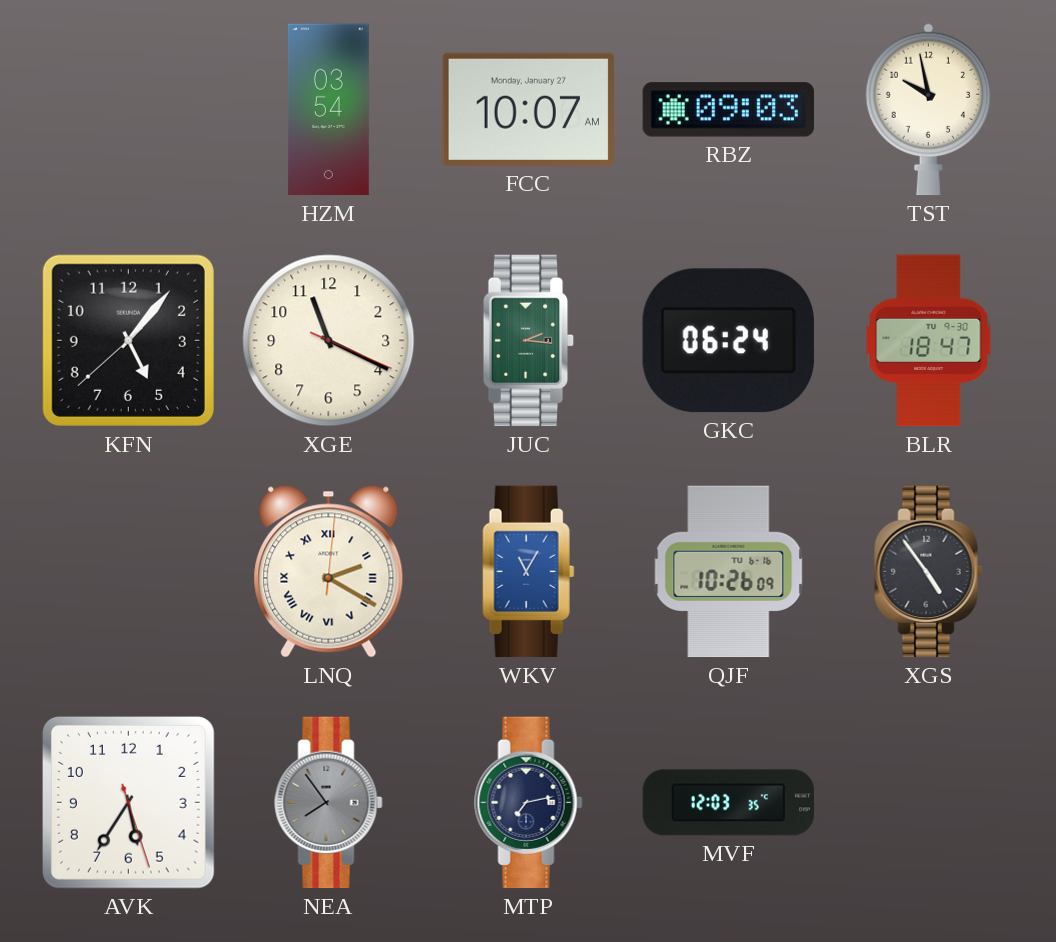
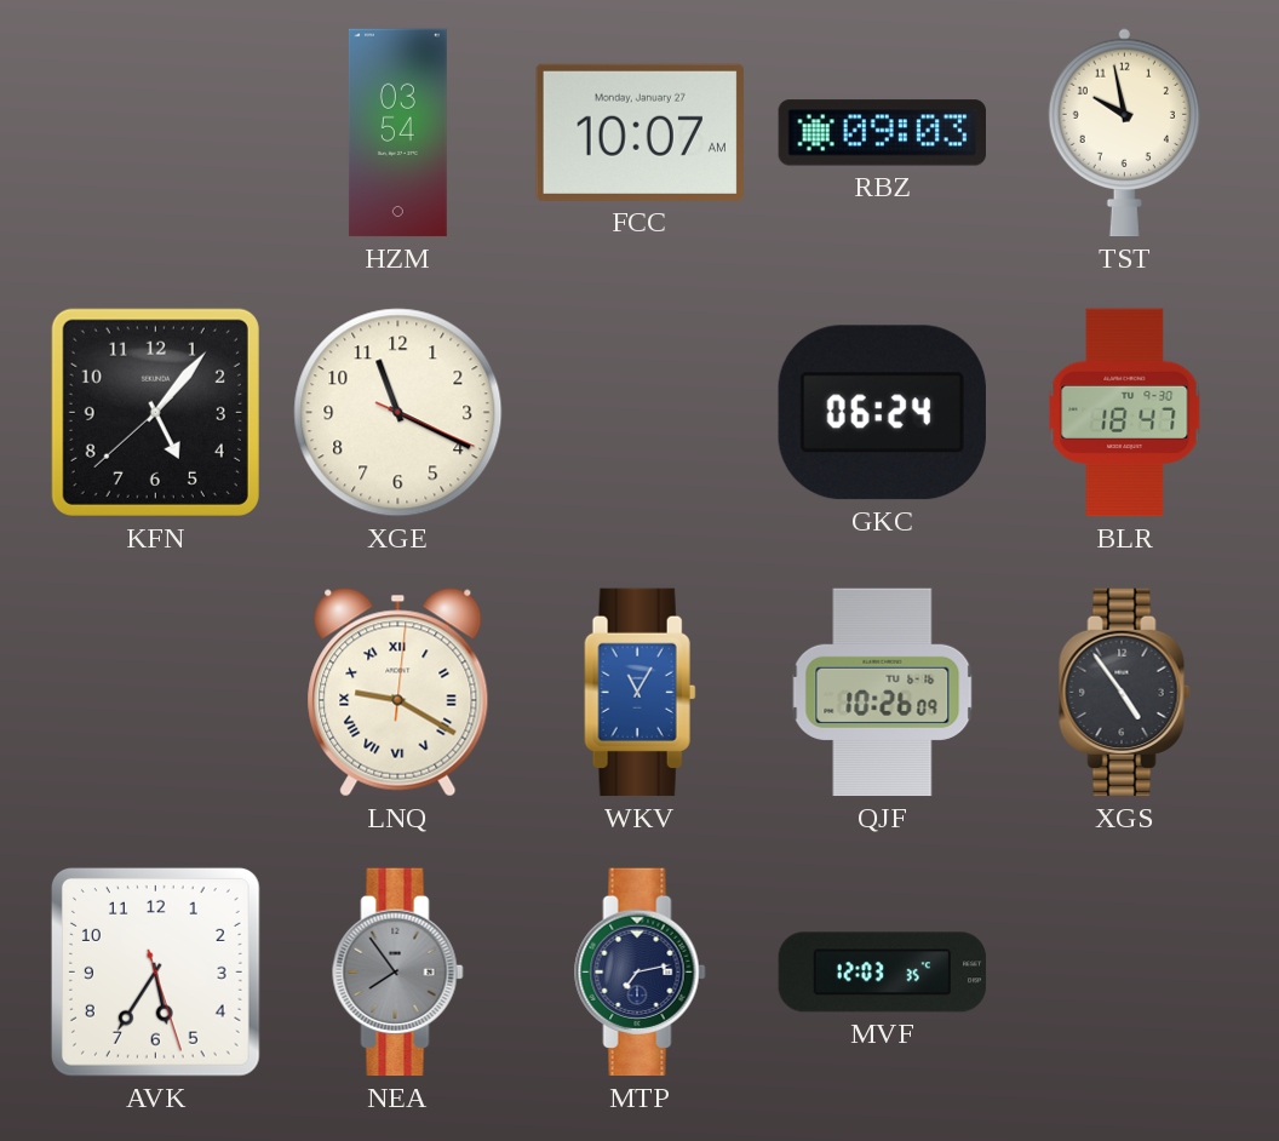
JUC: 2:16 -> none
LNQ: 2:20 -> 9:20
